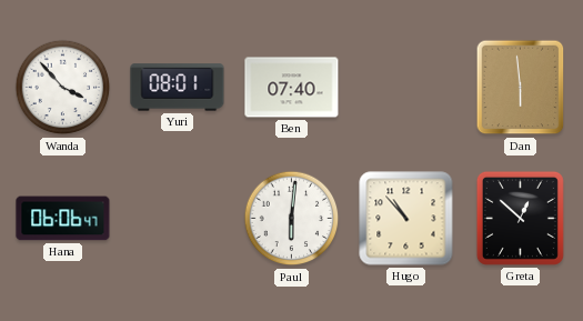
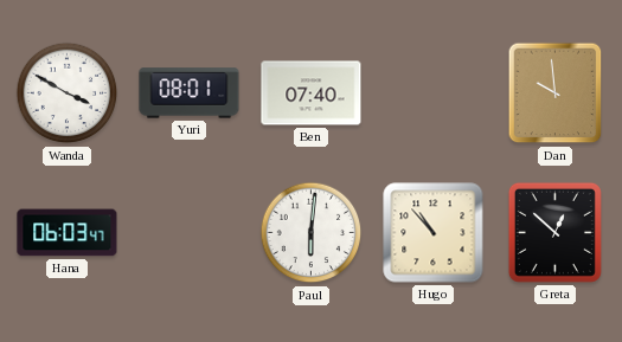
Wanda: 3:53 -> 3:50
Dan: 5:59 -> 9:59
Hana: 06:06 -> 06:03
